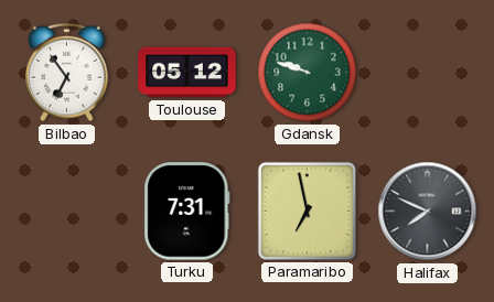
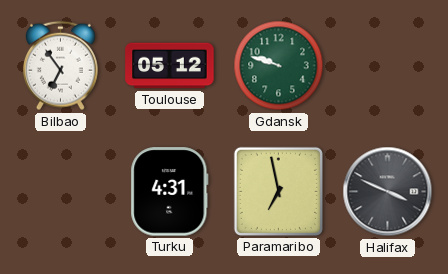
Turku: 7:31 -> 4:31
Halifax: 7:49 -> 3:49
